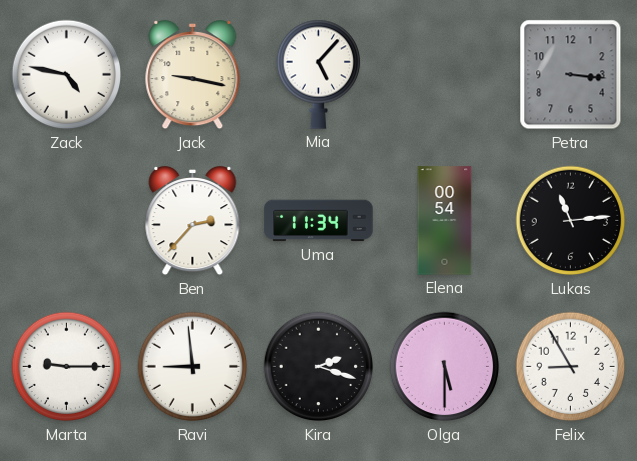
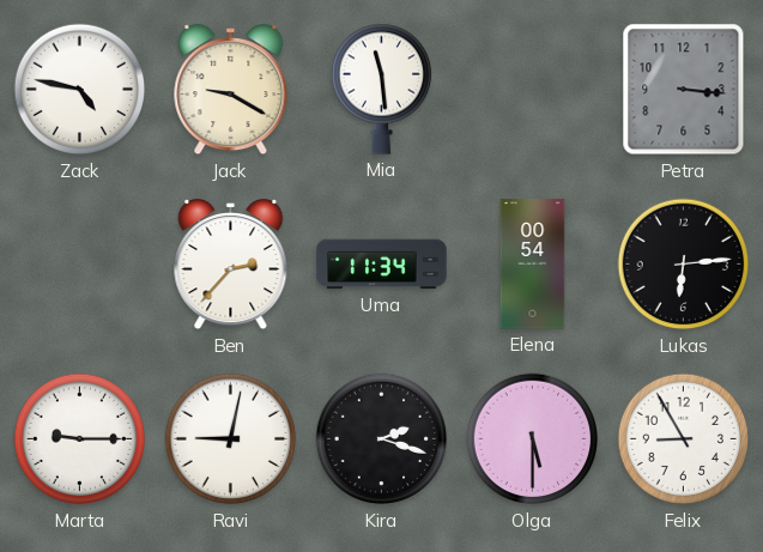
Jack: 9:17 -> 9:20
Mia: 5:07 -> 11:29
Lukas: 11:14 -> 6:14
Ravi: 8:59 -> 9:02
